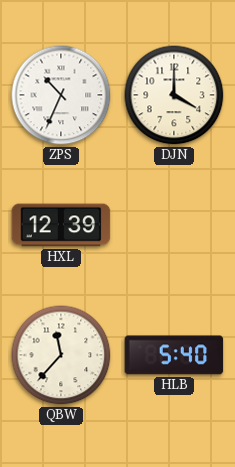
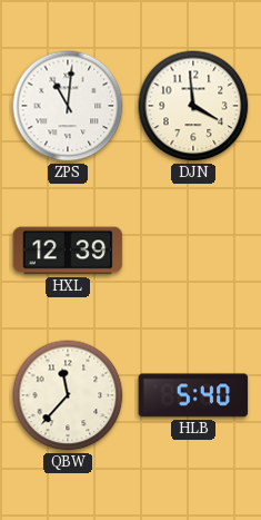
ZPS: 10:34 -> 11:01
DJN: 4:00 -> 3:59
